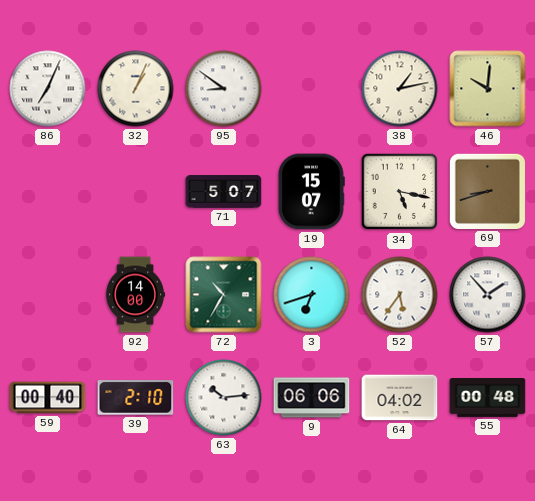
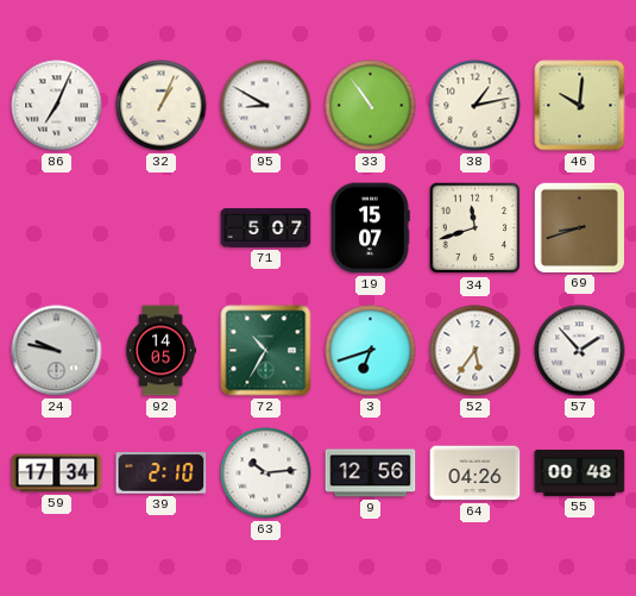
95: 8:51 -> 8:50
33: none -> 10:54
34: 5:17 -> 11:42
24: none -> 9:47
92: 14:00 -> 14:05
59: 00:40 -> 17:34
9: 06:06 -> 12:56
64: 04:02 -> 04:26
